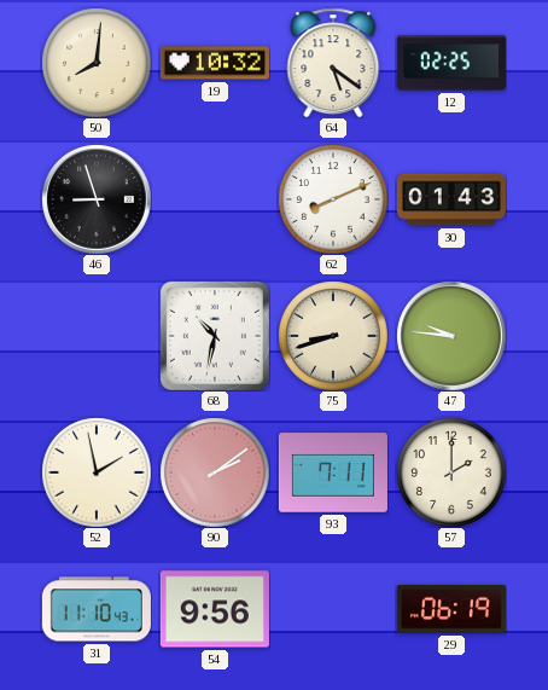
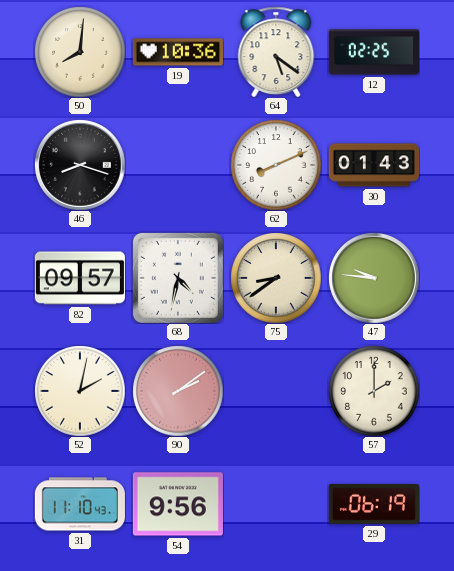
19: 10:32 -> 10:36
46: 8:57 -> 8:18
82: none -> 09:57
68: 10:32 -> 4:32
75: 8:42 -> 8:39
52: 1:58 -> 2:02
93: 7:11 -> none
